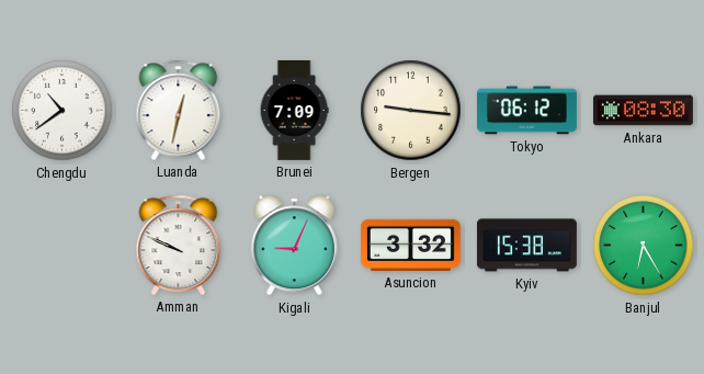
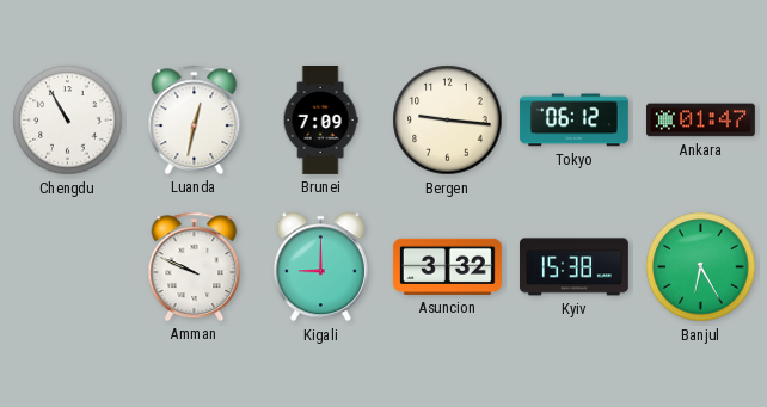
Chengdu: 10:39 -> 10:55
Ankara: 08:30 -> 01:47
Kigali: 9:04 -> 9:00
